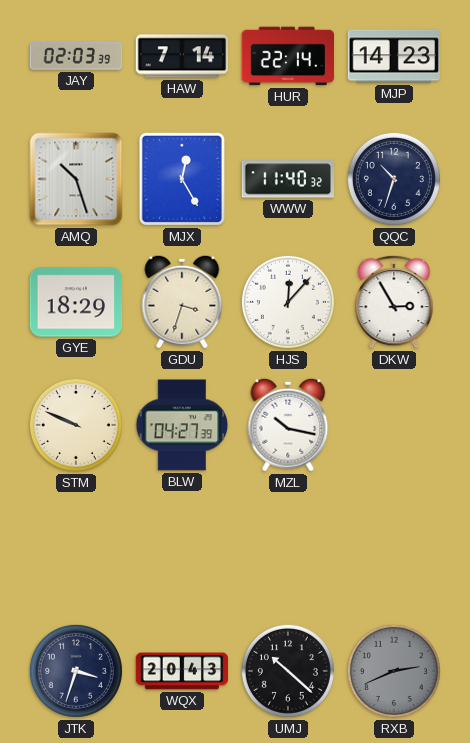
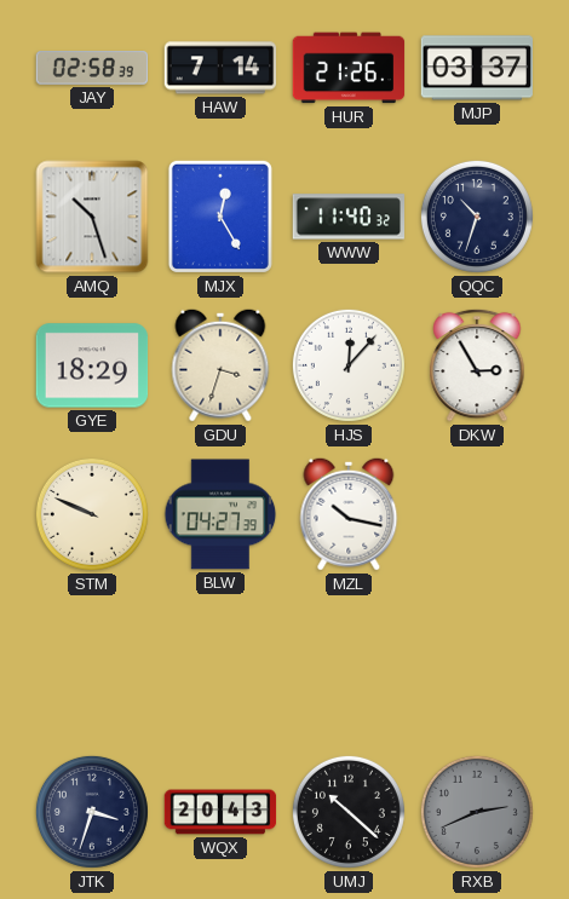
JAY: 02:03 -> 02:58
HUR: 22:14 -> 21:26
MJP: 14:23 -> 03:37
